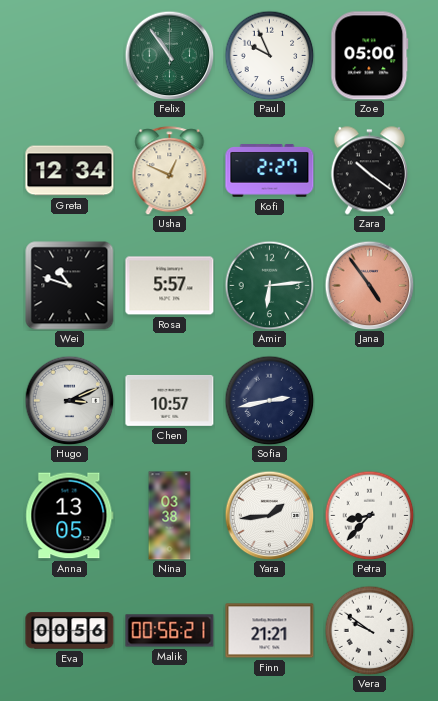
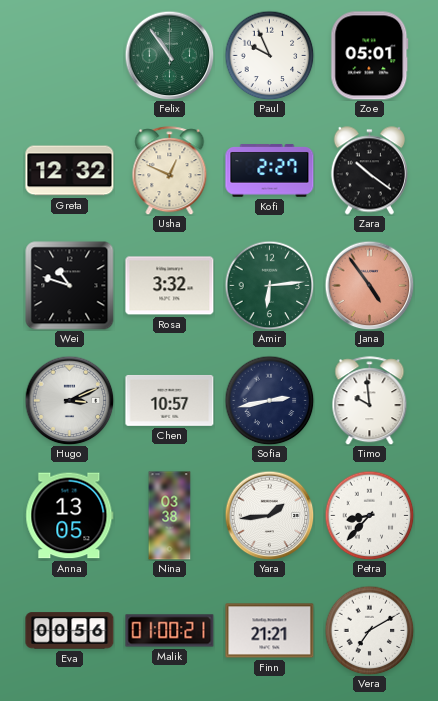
Zoe: 05:00 -> 05:01
Greta: 12:34 -> 12:32
Rosa: 5:57 -> 3:32
Timo: none -> 9:59
Malik: 00:56 -> 01:00
Vera: 9:51 -> 7:10
